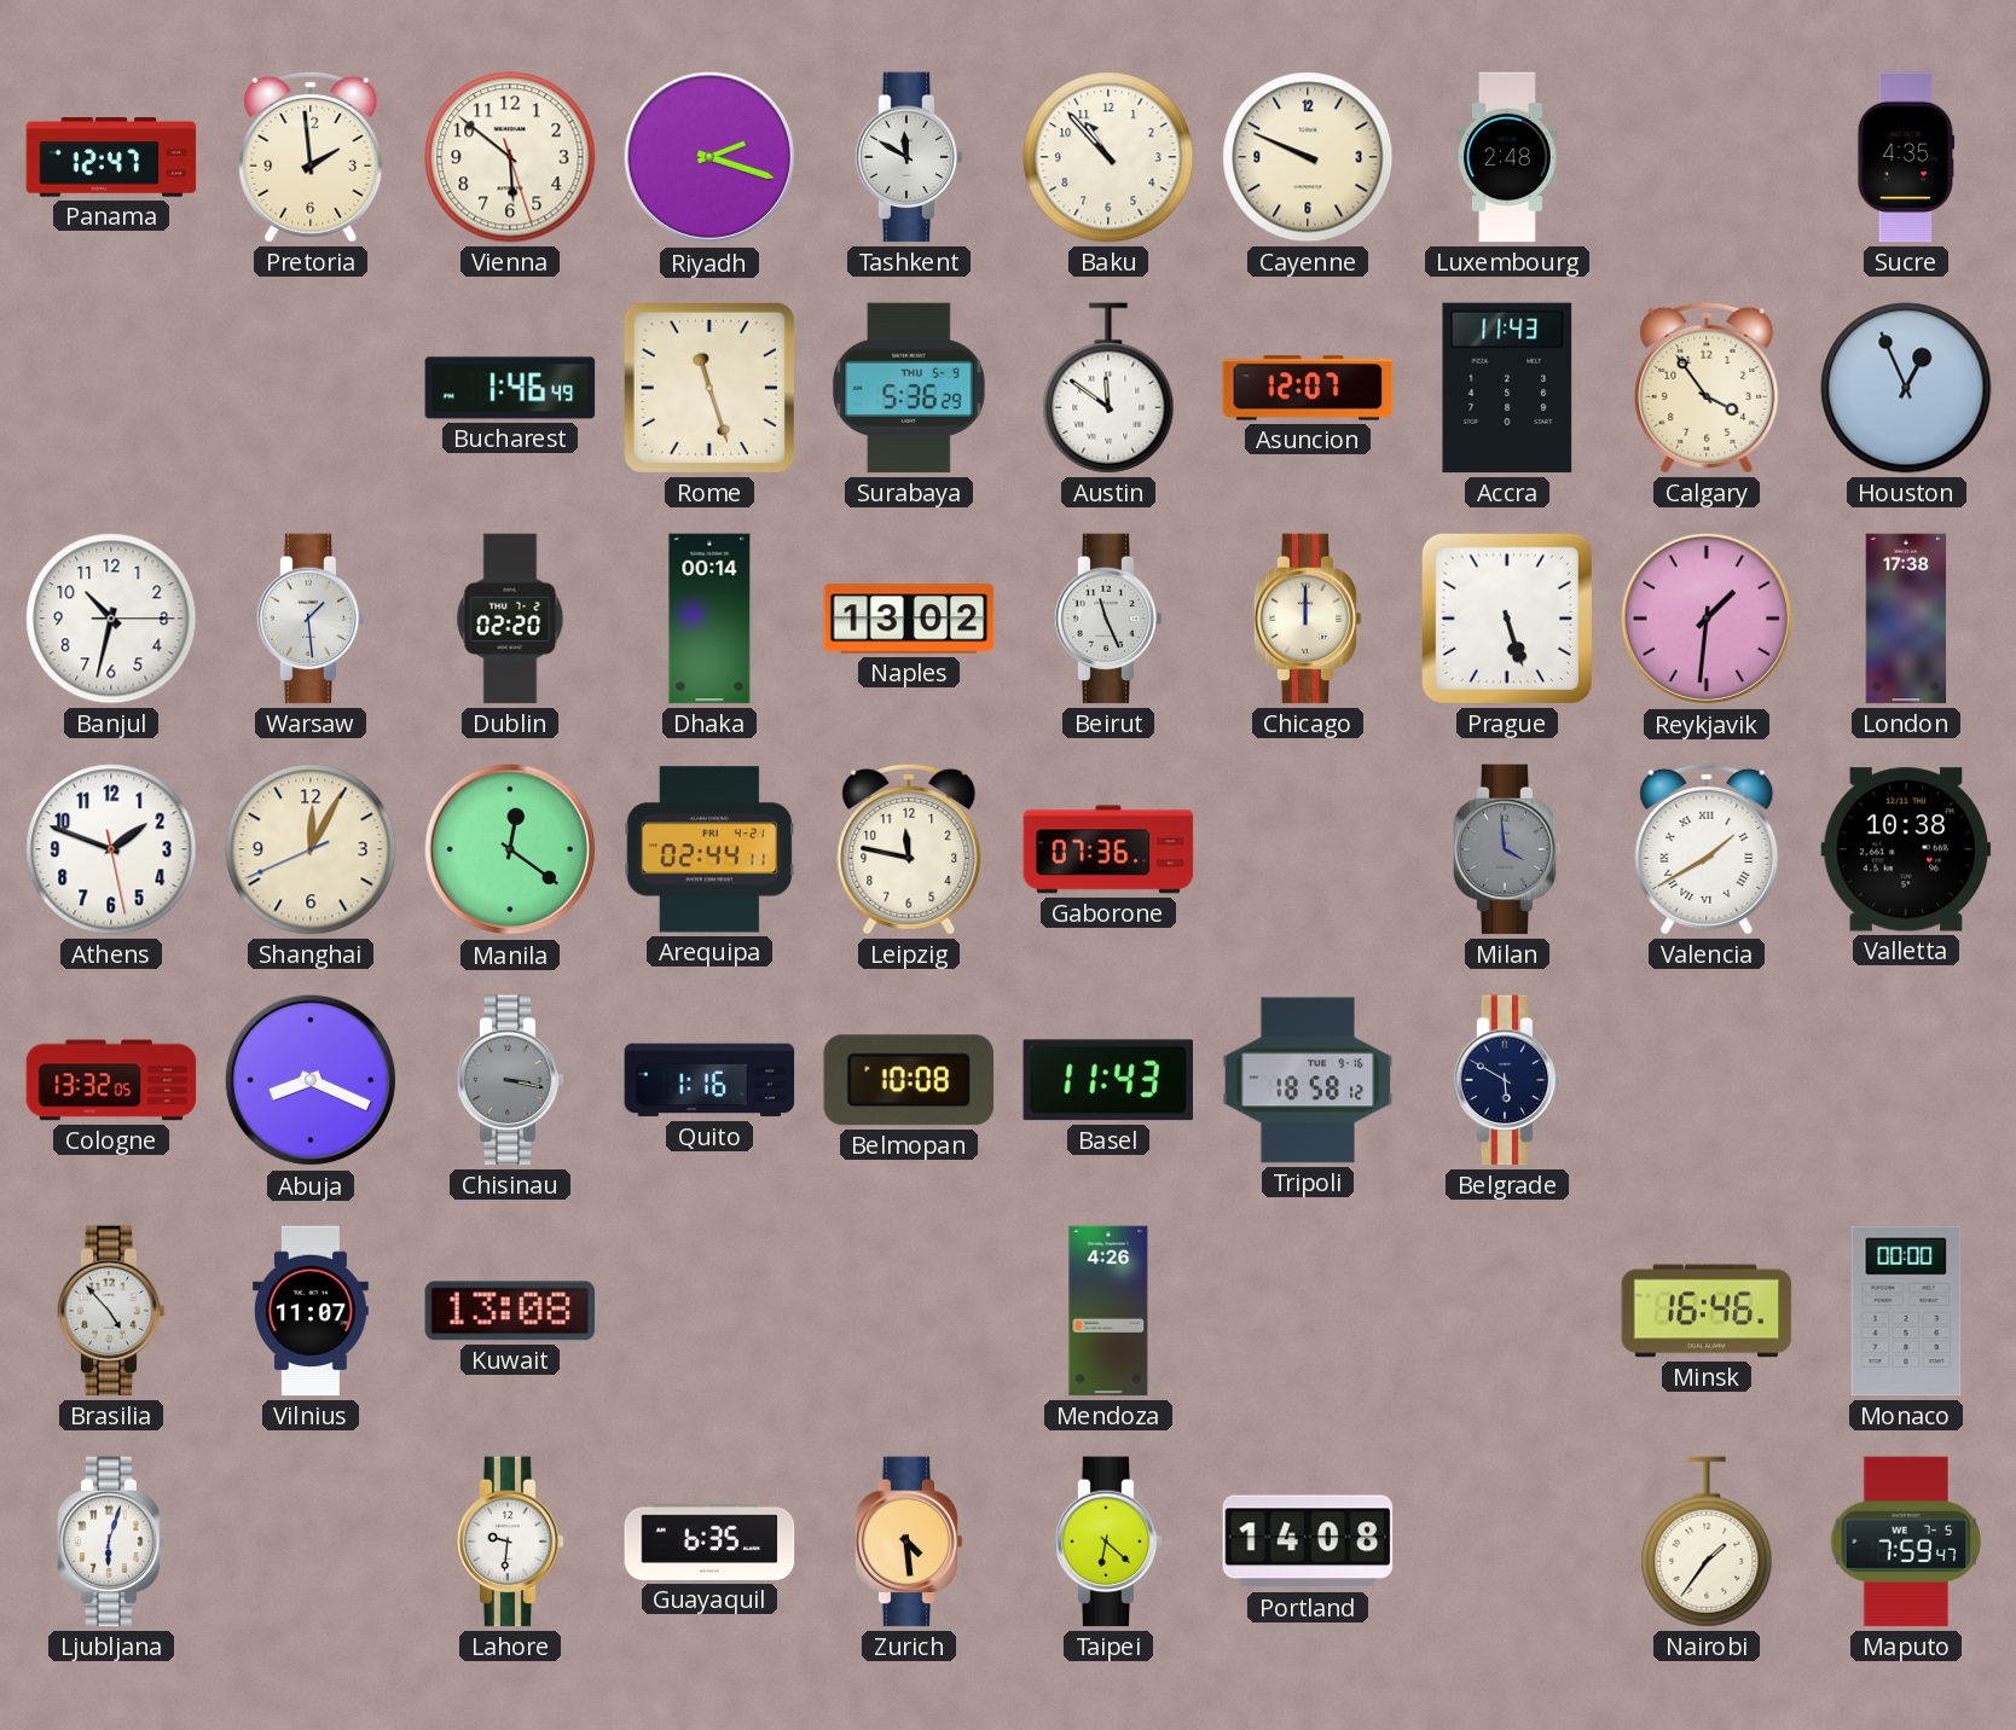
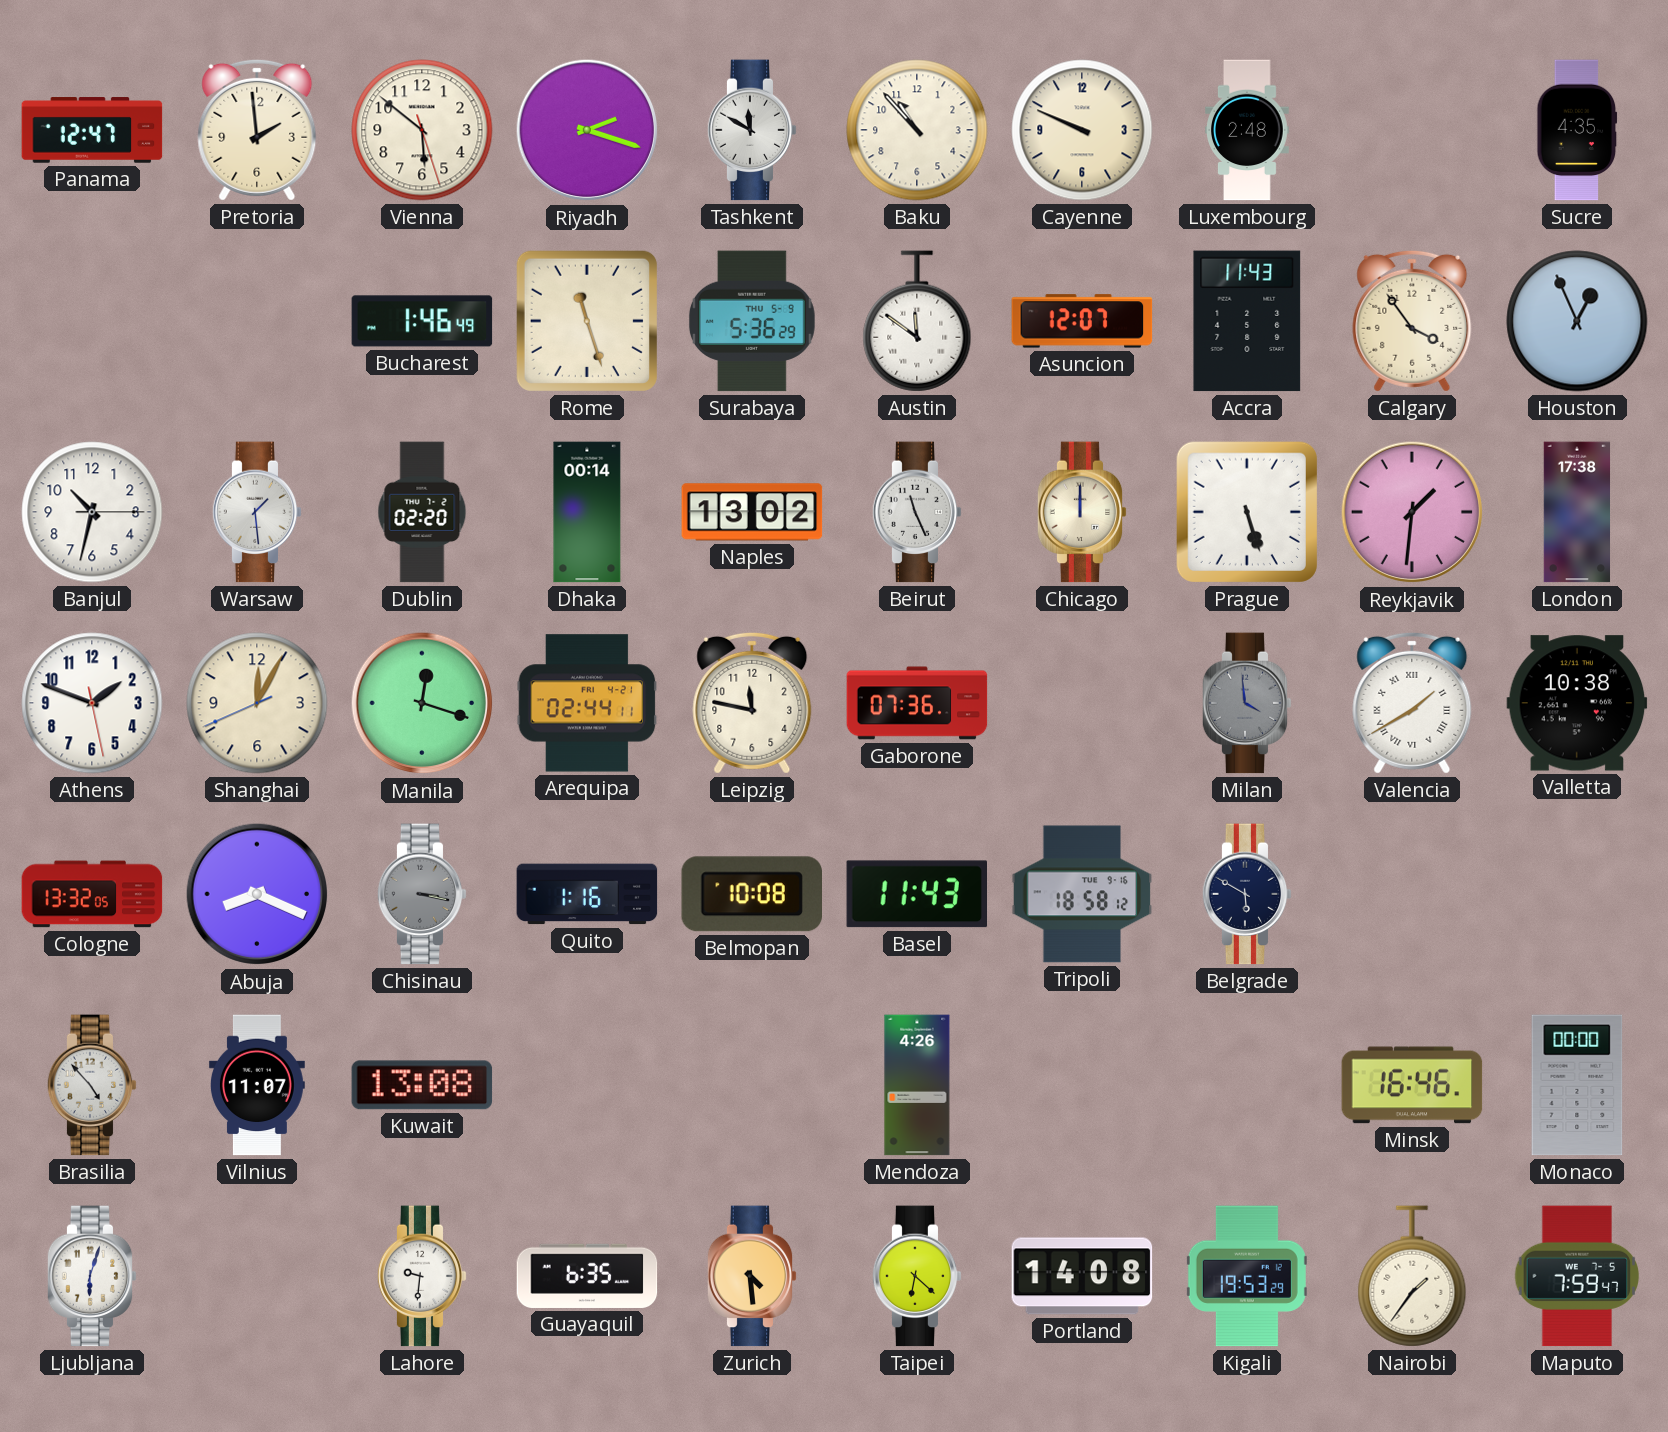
Manila: 12:21 -> 12:18
Kigali: none -> 19:53
